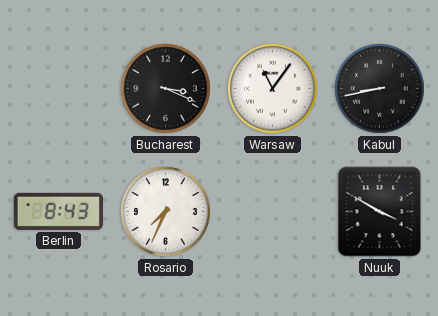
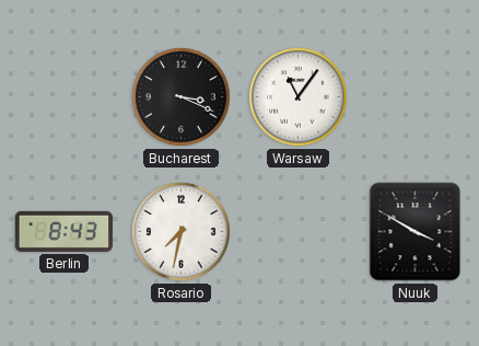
Kabul: 8:43 -> none
Rosario: 7:34 -> 7:32
